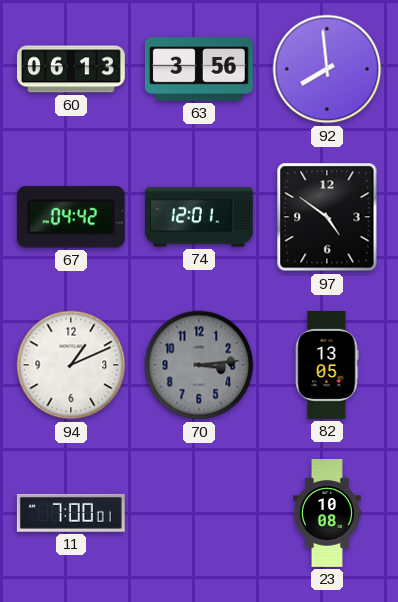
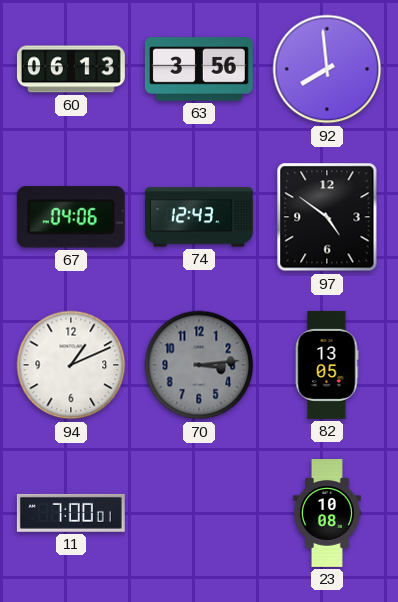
67: 04:42 -> 04:06
74: 12:01 -> 12:43
